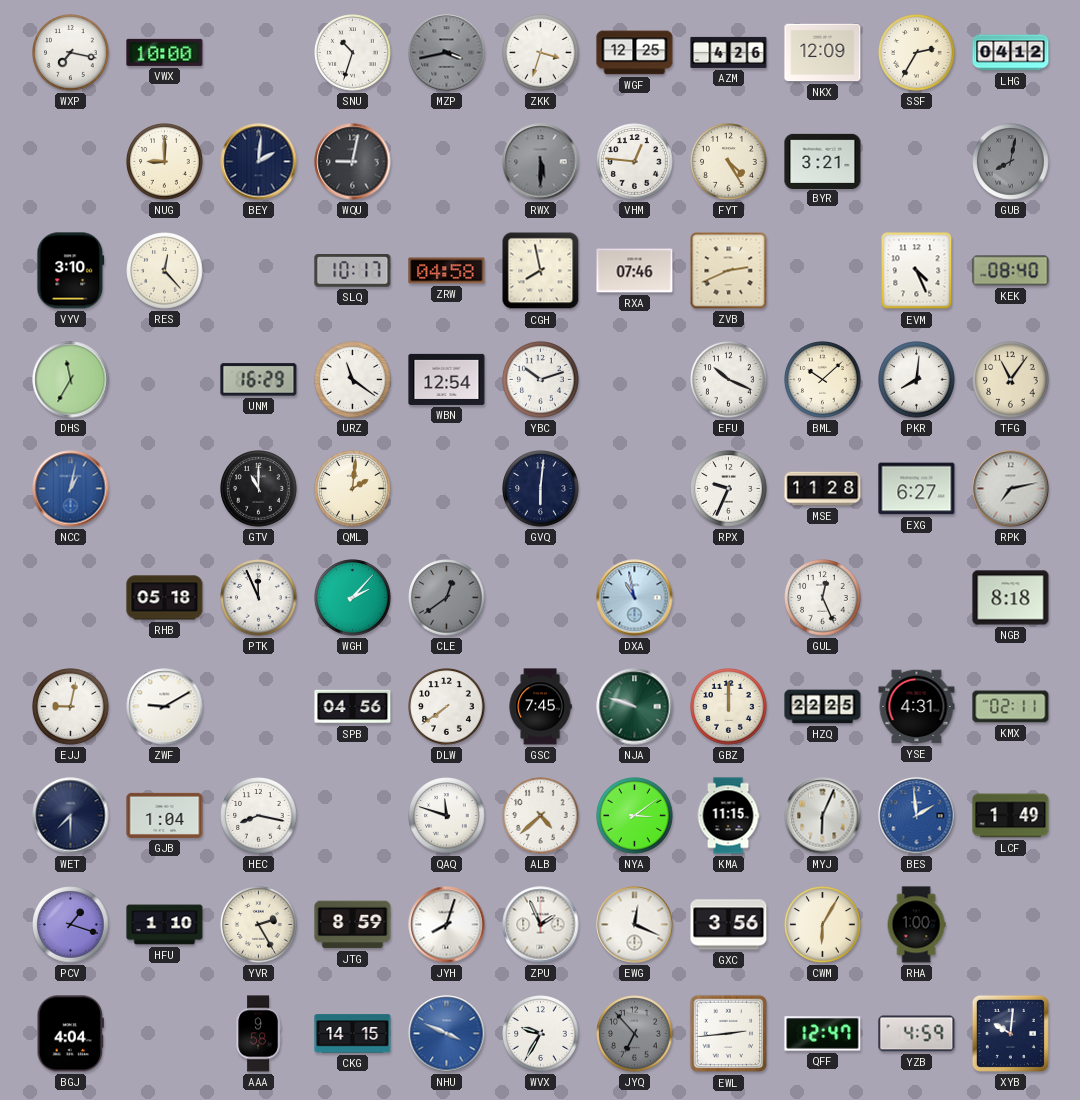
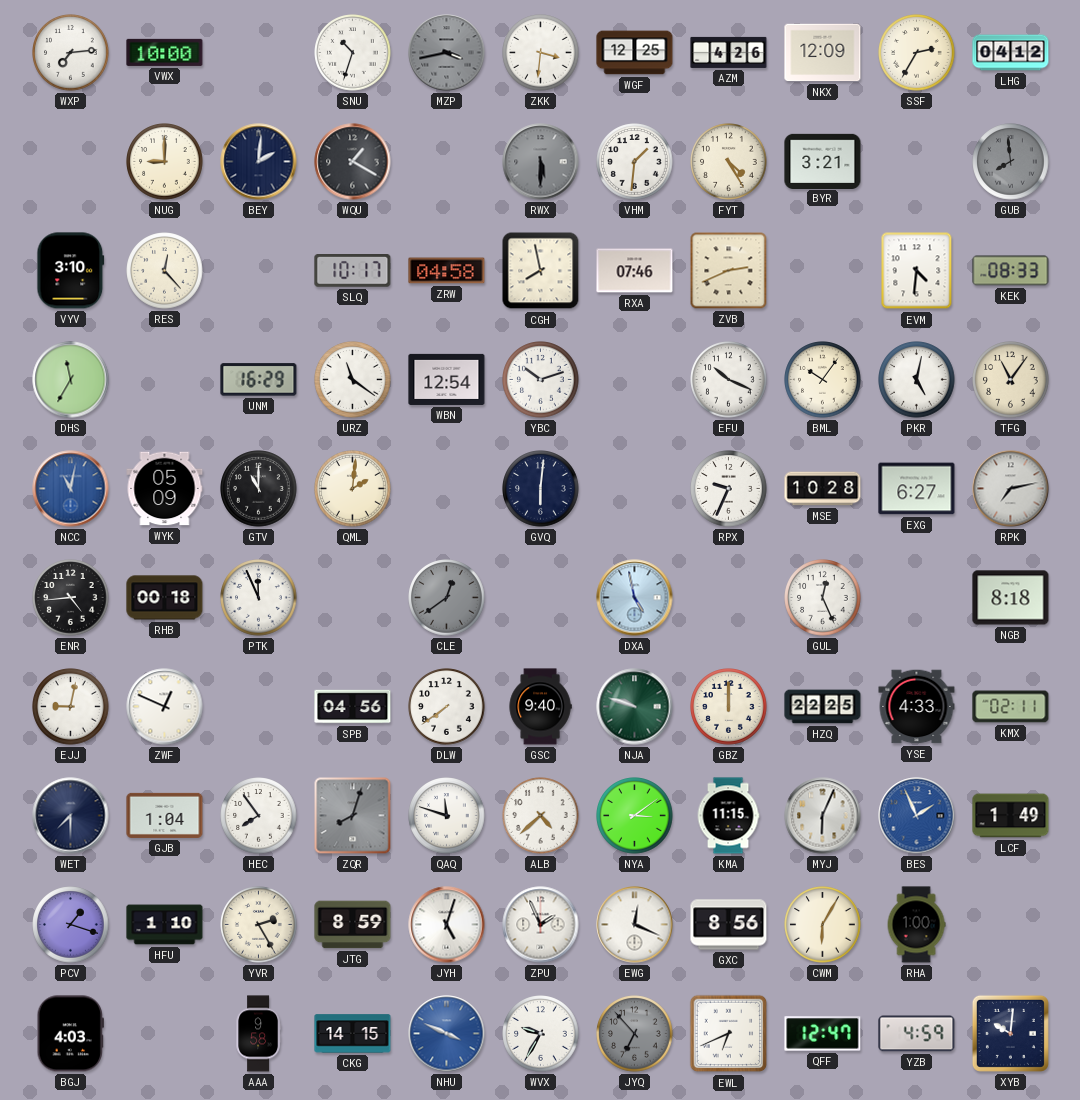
WXP: 7:17 -> 7:14
ZKK: 3:33 -> 3:31
WQU: 9:02 -> 1:20
VHM: 12:46 -> 1:31
GUB: 8:02 -> 7:59
EVM: 4:26 -> 4:31
KEK: 08:40 -> 08:33
BML: 10:08 -> 10:06
PKR: 8:01 -> 5:02
NCC: 1:02 -> 11:02
WYK: none -> 05:09
MSE: 11:28 -> 10:28
ENR: none -> 4:44
RHB: 05:18 -> 00:18
WGH: 2:07 -> none
DXA: 10:58 -> 4:58
ZWF: 9:10 -> 12:49
GSC: 7:45 -> 9:40
YSE: 4:31 -> 4:33
HEC: 8:17 -> 7:54
ZQR: none -> 8:03
BES: 1:59 -> 1:56
JYH: 8:03 -> 5:03
GXC: 3:56 -> 8:56
BGJ: 4:04 -> 4:03
EWL: 2:44 -> 6:41
